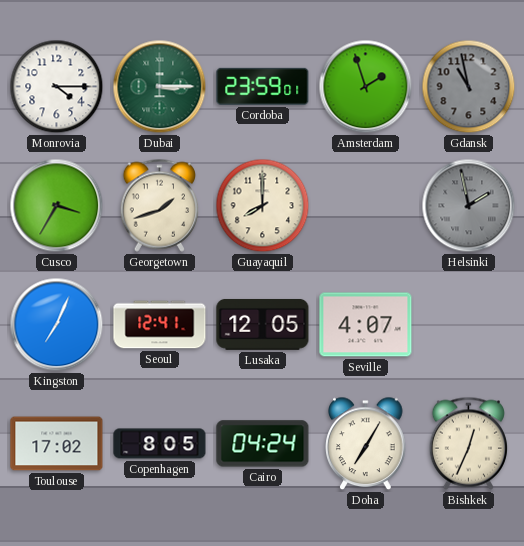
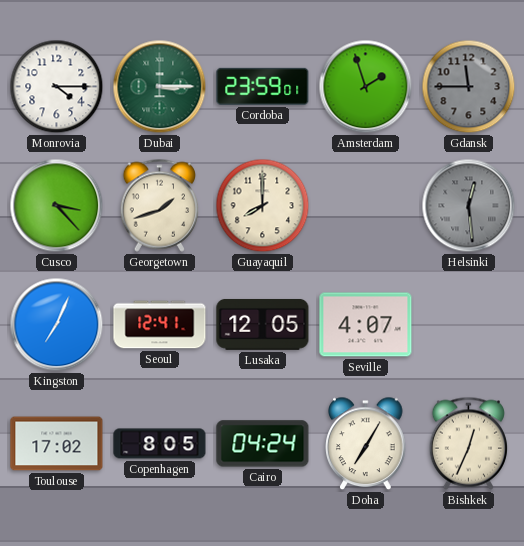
Gdansk: 10:58 -> 11:45
Cusco: 3:35 -> 3:23
Helsinki: 1:58 -> 12:29
